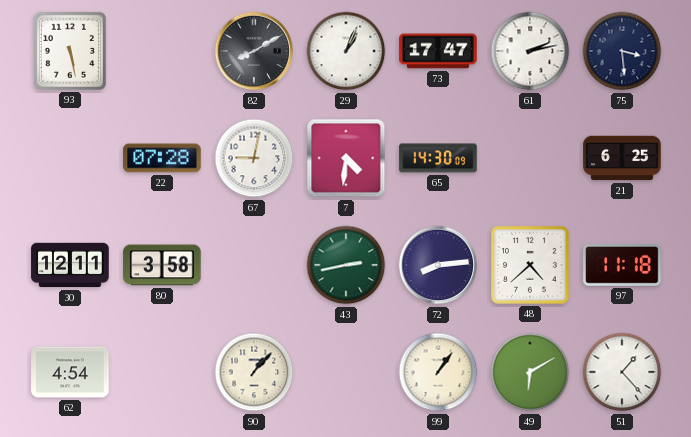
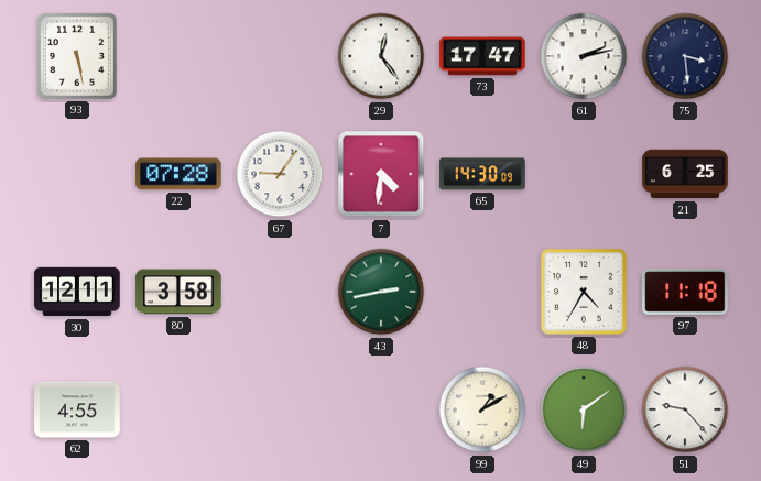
82: 8:10 -> none
29: 1:04 -> 12:24
67: 9:02 -> 9:06
72: 8:14 -> none
48: 4:38 -> 4:35
62: 4:54 -> 4:55
90: 1:07 -> none
99: 1:06 -> 1:10
49: 6:10 -> 6:09
51: 1:23 -> 9:23
